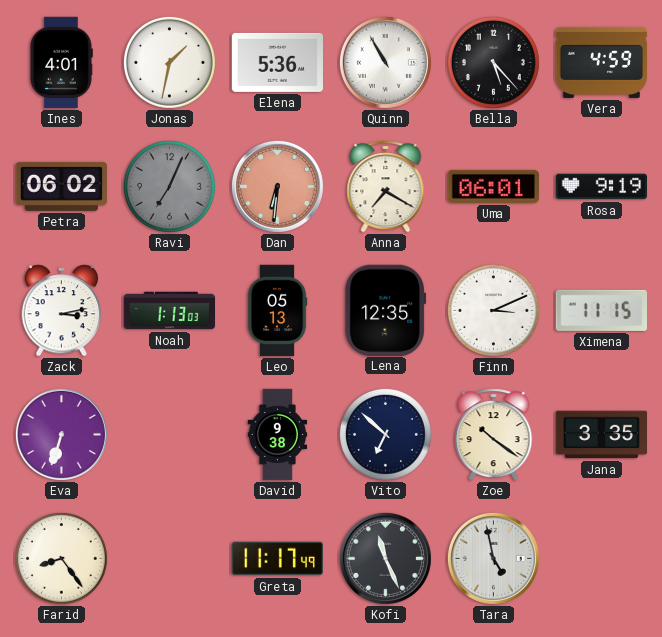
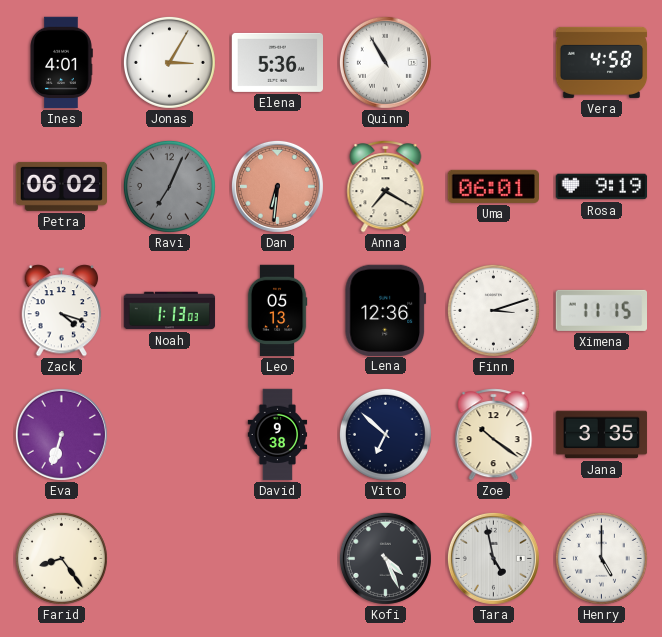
Jonas: 1:32 -> 3:05
Bella: 5:23 -> none
Vera: 4:59 -> 4:58
Zack: 3:13 -> 4:18
Lena: 12:35 -> 12:36
Finn: 3:11 -> 3:12
Greta: 11:17 -> none
Kofi: 11:26 -> 4:26
Henry: none -> 5:00
